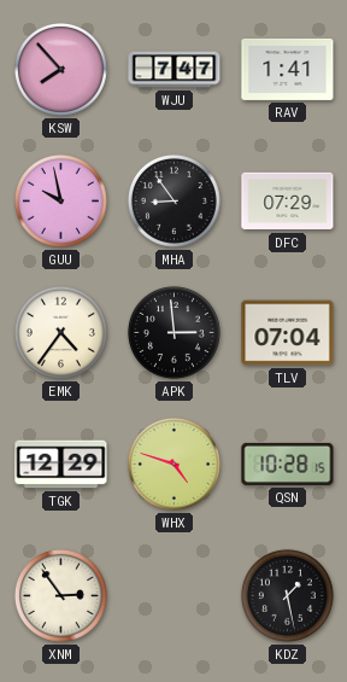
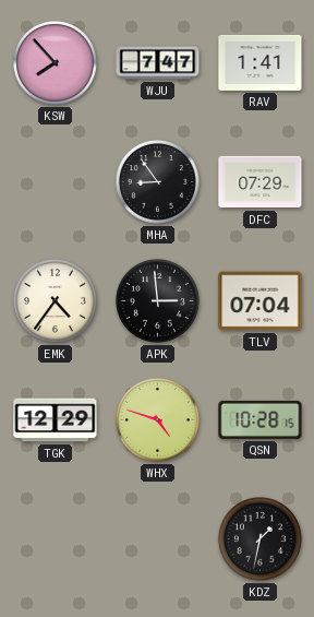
GUU: 9:58 -> none
XNM: 2:54 -> none
KDZ: 1:28 -> 1:32
